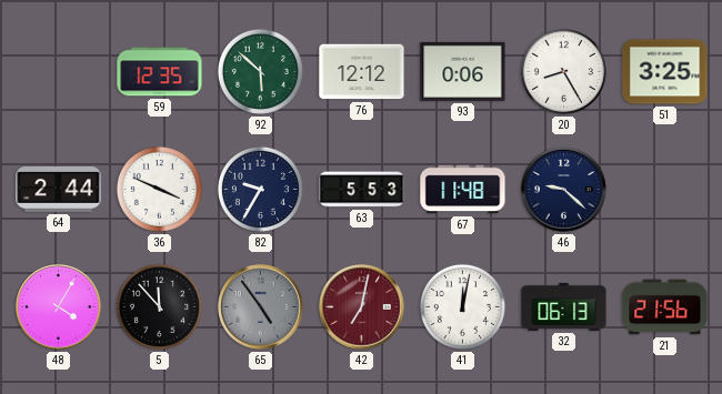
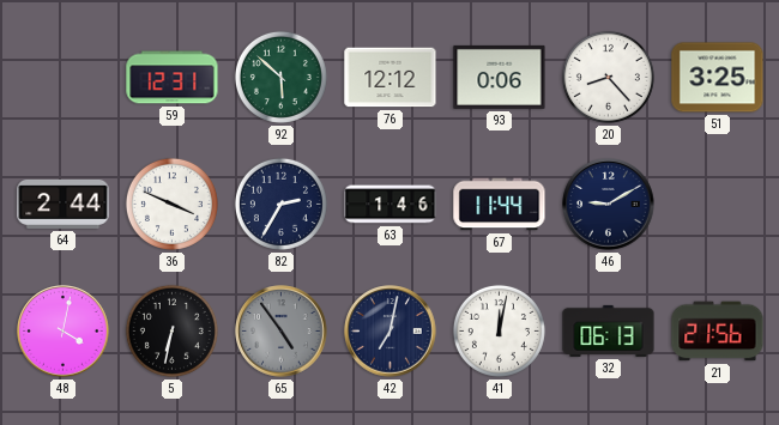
59: 12:35 -> 12:31
20: 8:25 -> 8:23
82: 9:35 -> 2:35
63: 5:53 -> 1:46
67: 11:48 -> 11:44
46: 9:22 -> 9:10
48: 4:05 -> 4:02
5: 11:53 -> 6:32
42 dial: burgundy -> navy
